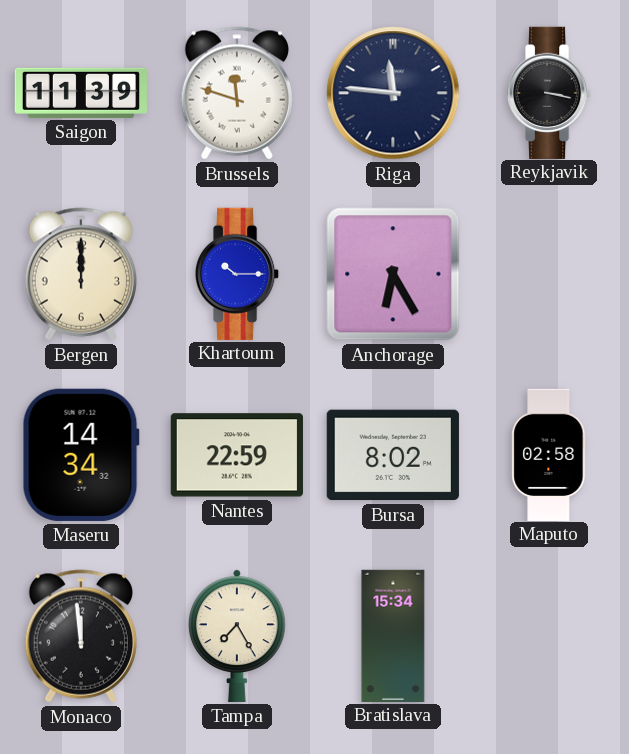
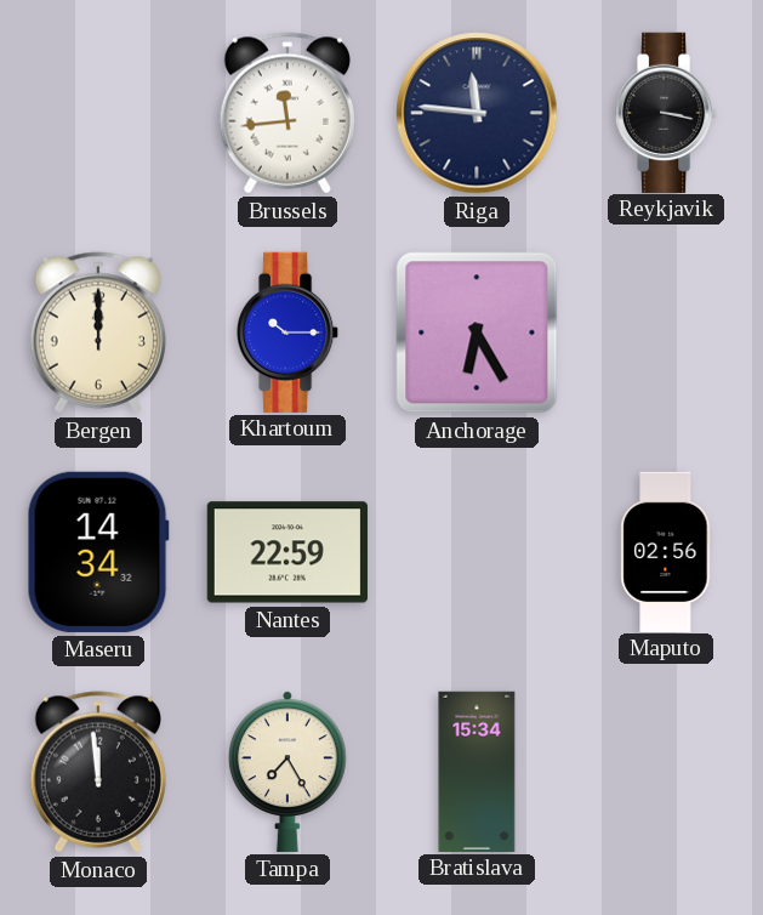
Saigon: 11:39 -> none
Brussels: 11:48 -> 11:44
Bursa: 8:02 -> none
Maputo: 02:58 -> 02:56
